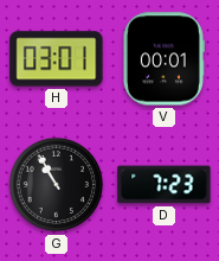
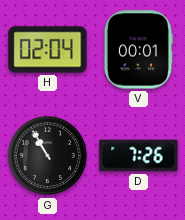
H: 03:01 -> 02:04
D: 7:23 -> 7:26
